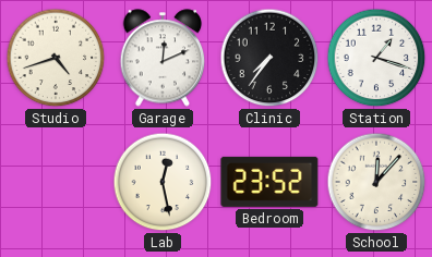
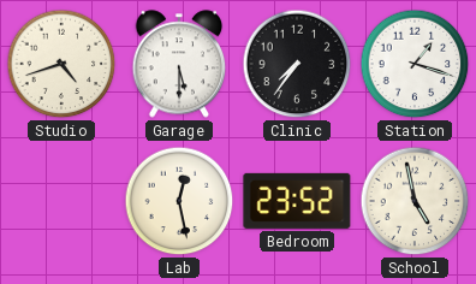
Garage: 12:11 -> 5:30
School: 12:07 -> 4:58
